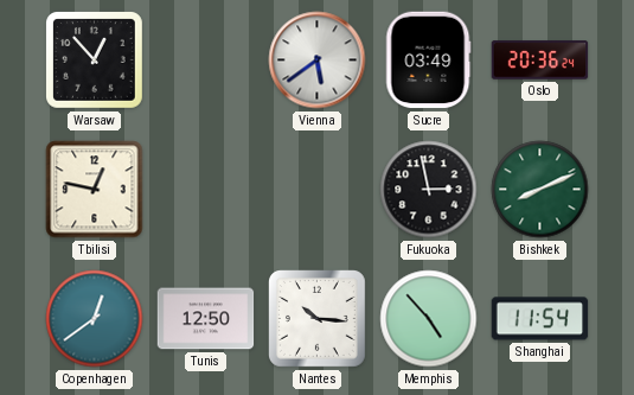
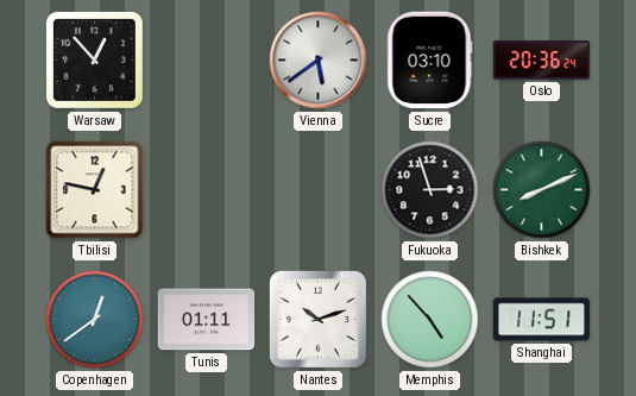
Sucre: 03:49 -> 03:10
Fukuoka: 2:58 -> 2:57
Tunis: 12:50 -> 01:11
Nantes: 10:16 -> 10:12
Shanghai: 11:54 -> 11:51
